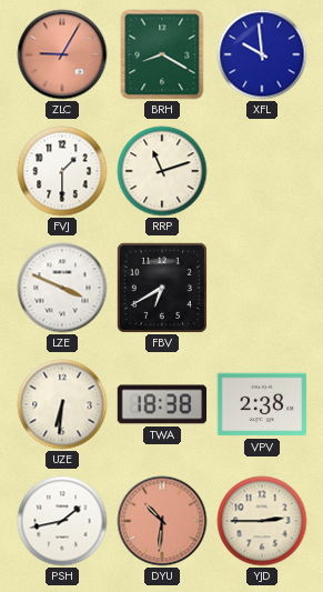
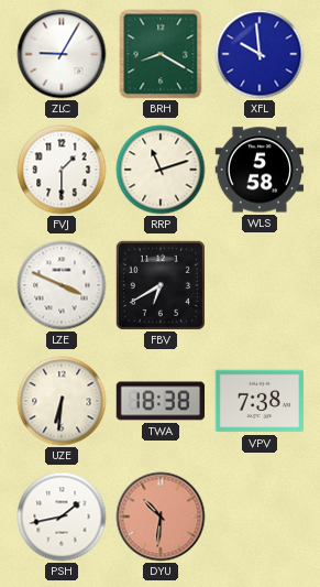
ZLC dial: salmon -> white
WLS: none -> 5:58
VPV: 2:38 -> 7:38
YJD: 2:45 -> none
